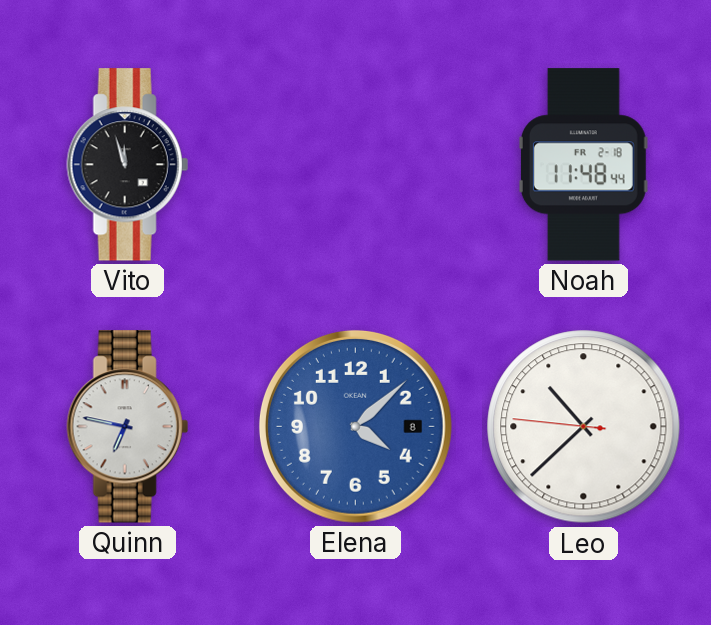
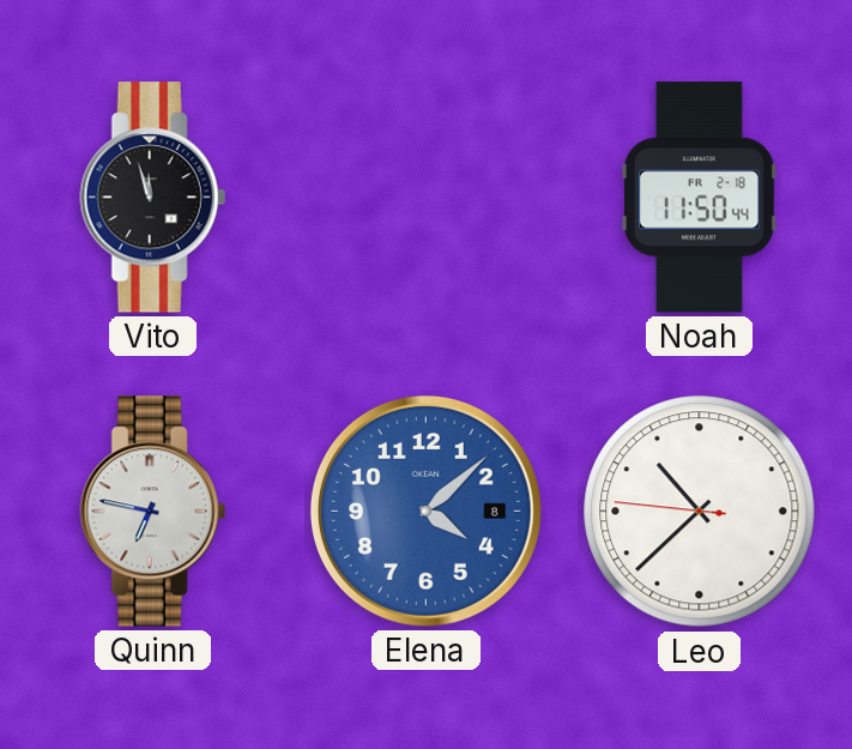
Noah: 11:48 -> 11:50
